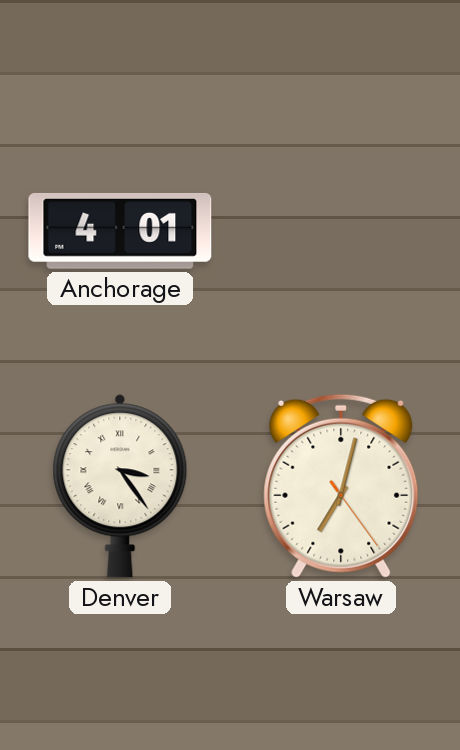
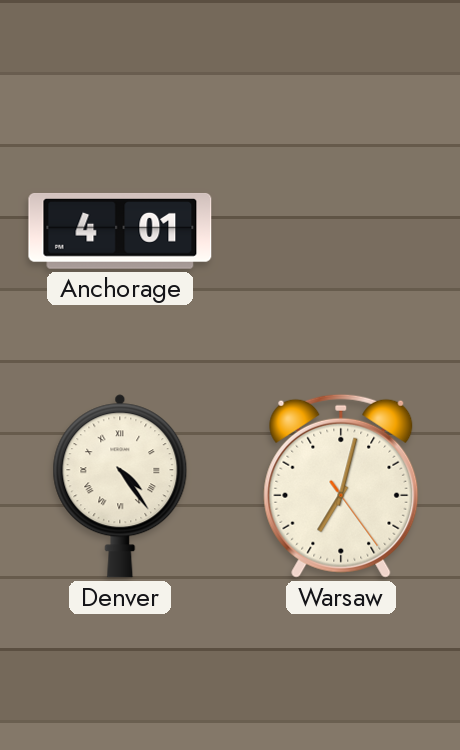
Denver: 3:24 -> 4:24
